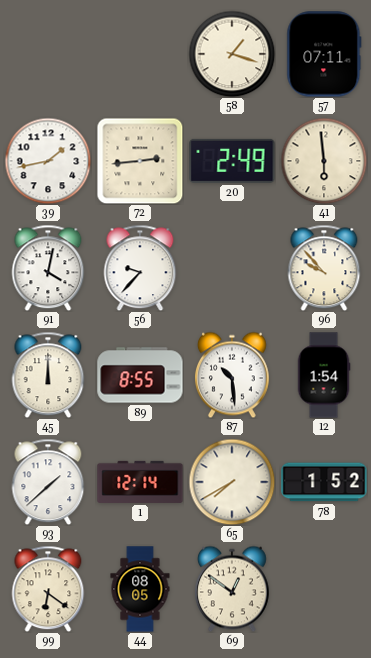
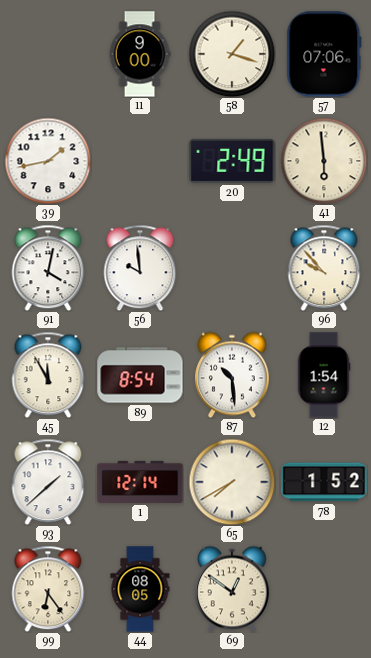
11: none -> 9:00
57: 07:11 -> 07:06
72: 2:44 -> none
56: 9:37 -> 9:59
45: 12:00 -> 11:55
89: 8:55 -> 8:54
99: 6:21 -> 6:24
